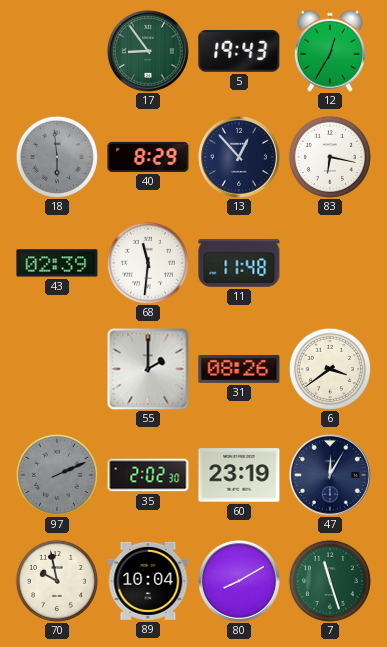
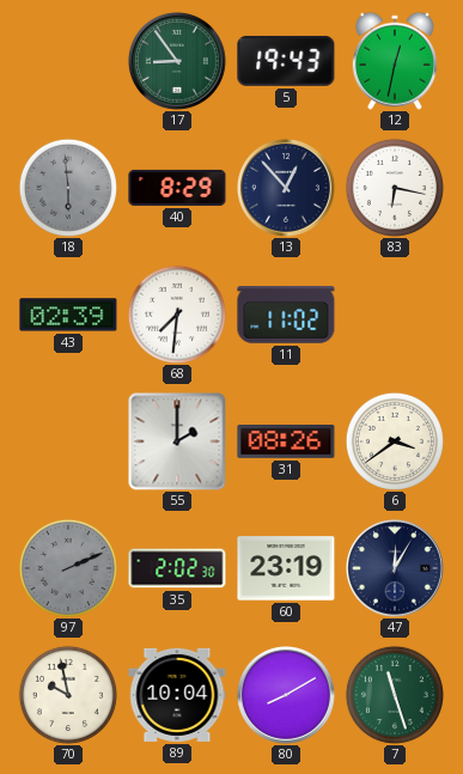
12: 12:35 -> 12:32
68: 11:31 -> 7:31
11: 11:48 -> 11:02
